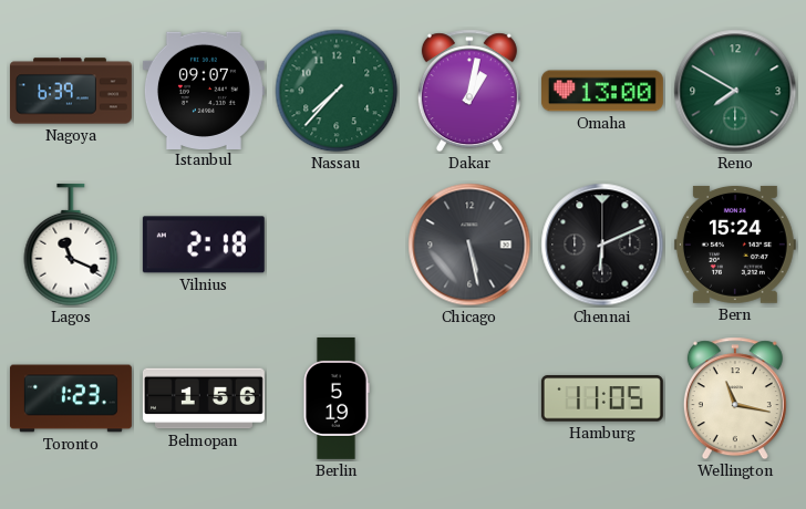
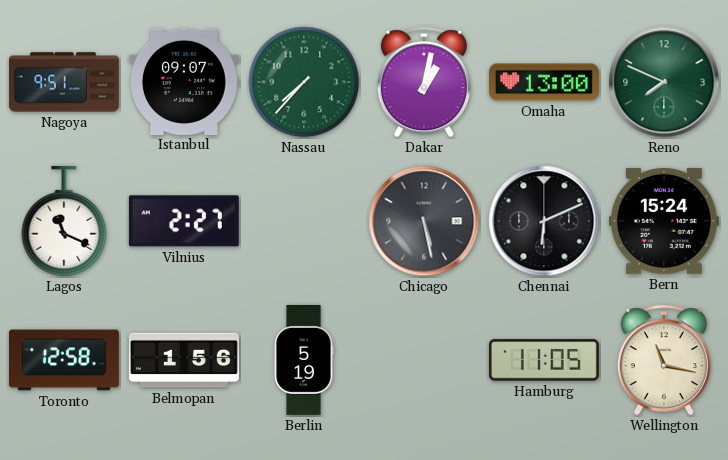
Nagoya: 6:39 -> 9:51
Reno: 7:50 -> 7:49
Vilnius: 2:18 -> 2:27
Toronto: 1:23 -> 12:58
